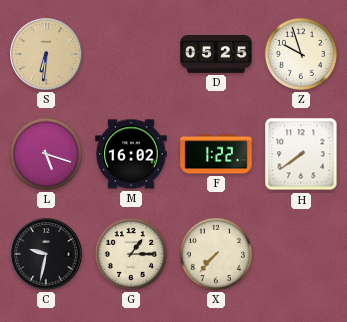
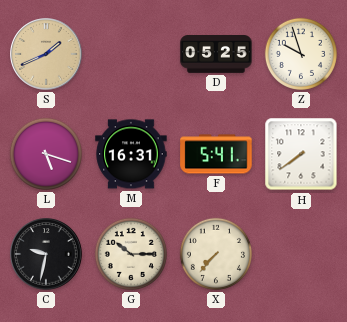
S: 6:31 -> 1:41
M: 16:02 -> 16:31
F: 1:22 -> 5:41
G: 1:15 -> 10:15
